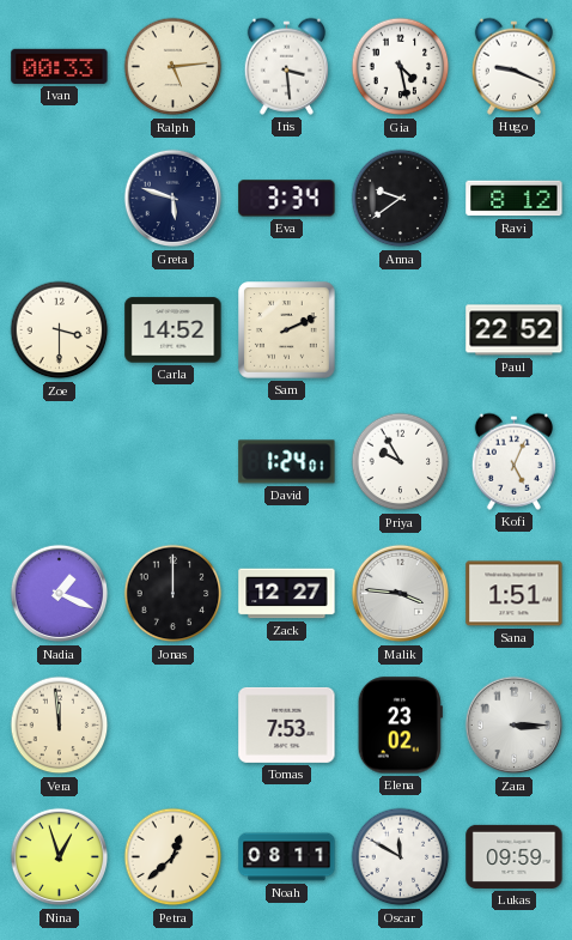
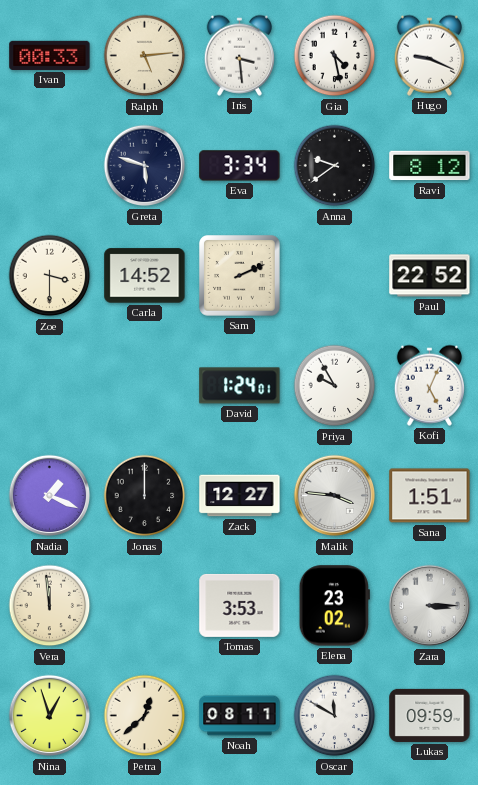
Tomas: 7:53 -> 3:53
